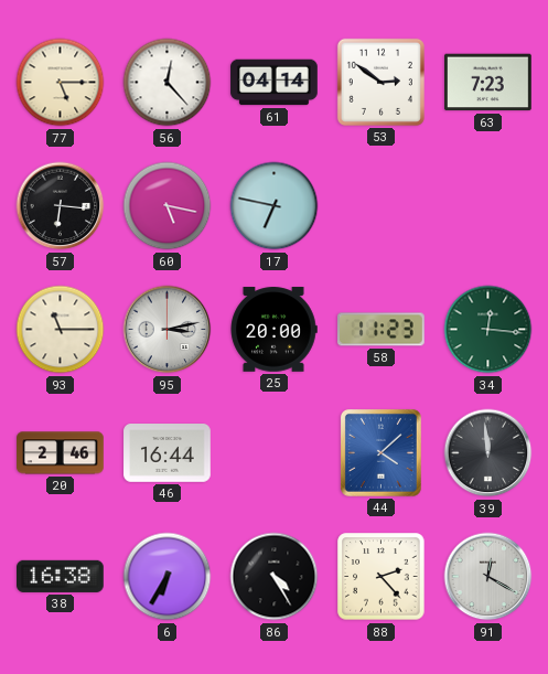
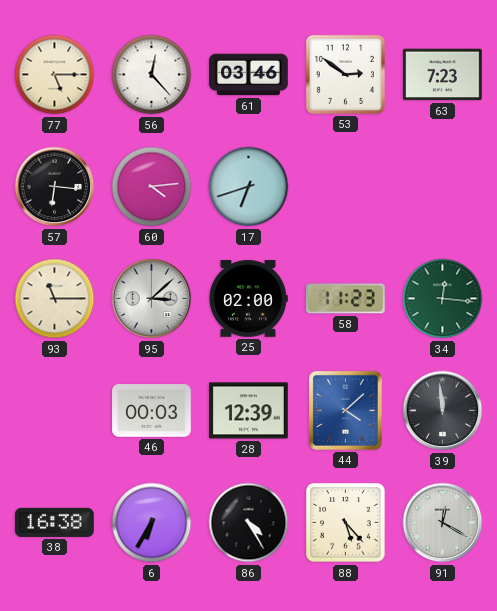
61: 04:14 -> 03:46
60: 5:17 -> 4:14
17: 6:47 -> 6:42
95: 3:13 -> 3:08
25: 20:00 -> 02:00
20: 2:46 -> none
46: 16:44 -> 00:03
28: none -> 12:39
88: 2:23 -> 5:23
